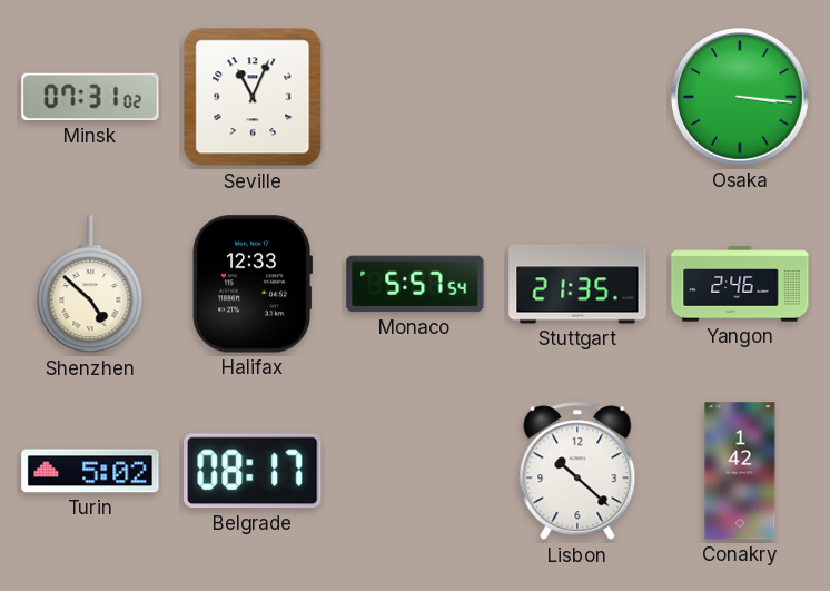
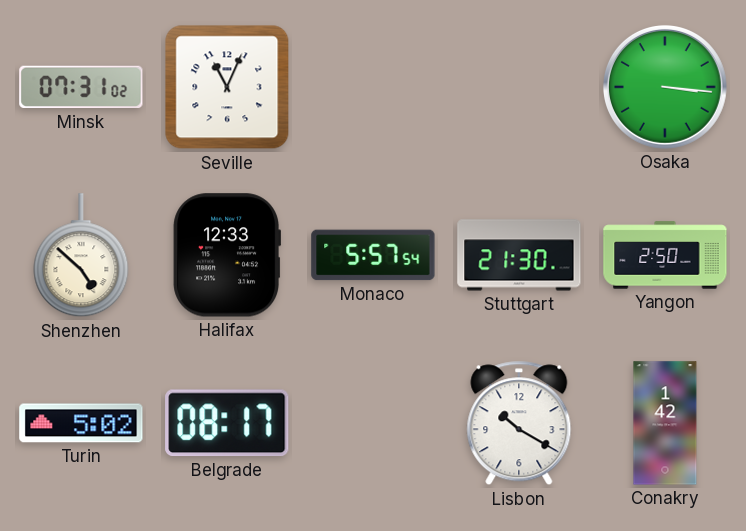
Stuttgart: 21:35 -> 21:30
Yangon: 2:46 -> 2:50
Lisbon: 10:22 -> 10:20
